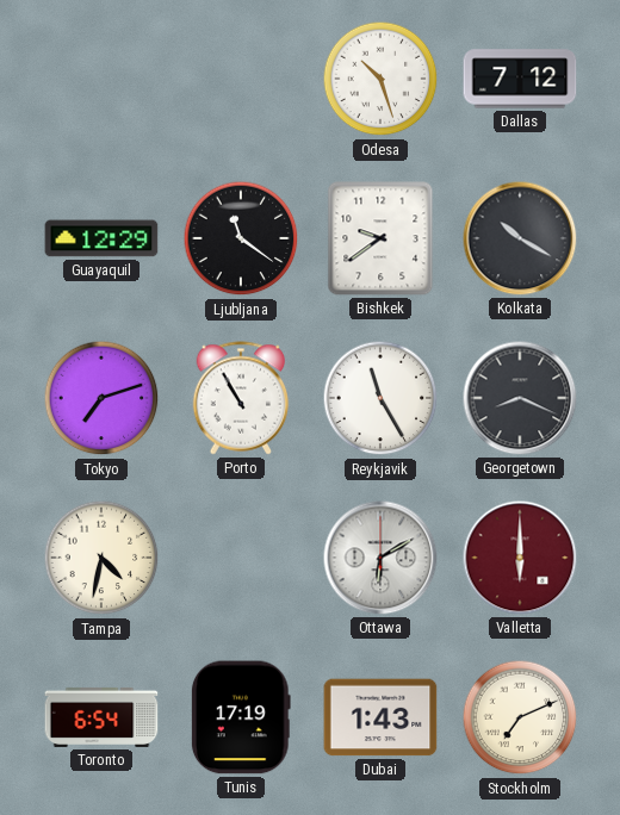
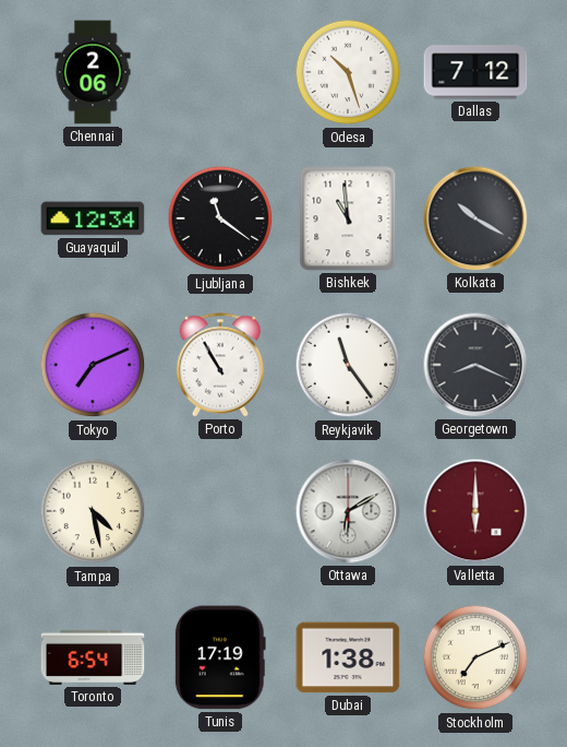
Chennai: none -> 2:06
Guayaquil: 12:29 -> 12:34
Bishkek: 9:39 -> 10:59
Tokyo: 7:12 -> 7:11
Reykjavik: 11:25 -> 11:24
Tampa: 4:32 -> 4:28
Dubai: 1:43 -> 1:38
